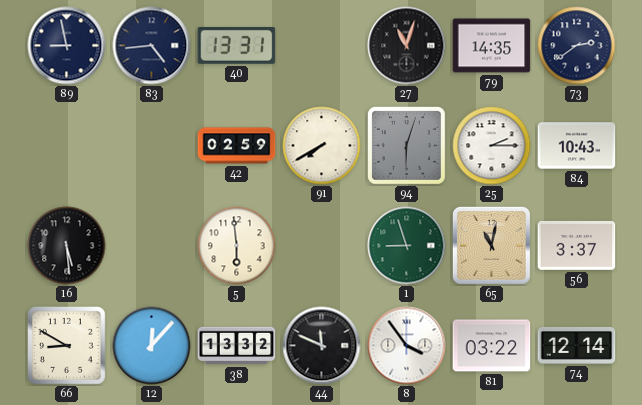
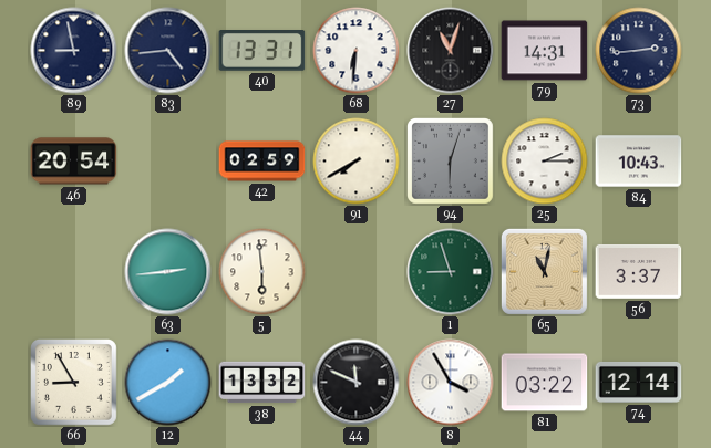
68: none -> 6:31
79: 14:35 -> 14:31
73: 2:39 -> 2:44
46: none -> 20:54
16: 5:29 -> none
63: none -> 2:44
66: 8:50 -> 8:55
12: 12:07 -> 1:40
8: 3:54 -> 3:55
